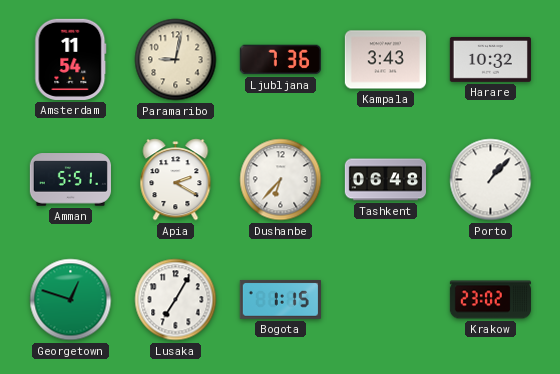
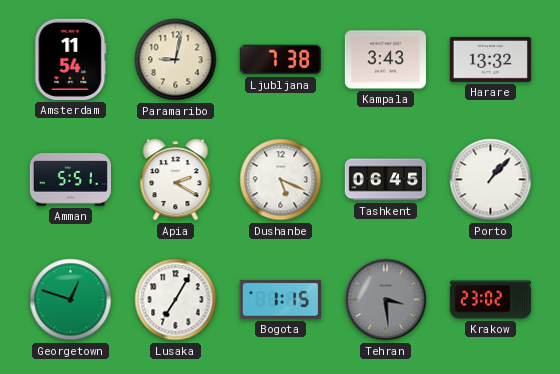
Ljubljana: 7:36 -> 7:38
Harare: 10:32 -> 13:32
Dushanbe: 6:37 -> 5:19
Tashkent: 06:48 -> 06:45
Tehran: none -> 3:29
